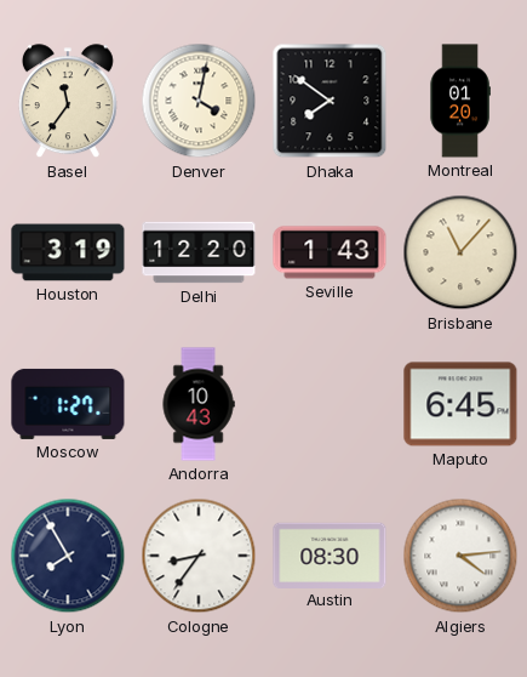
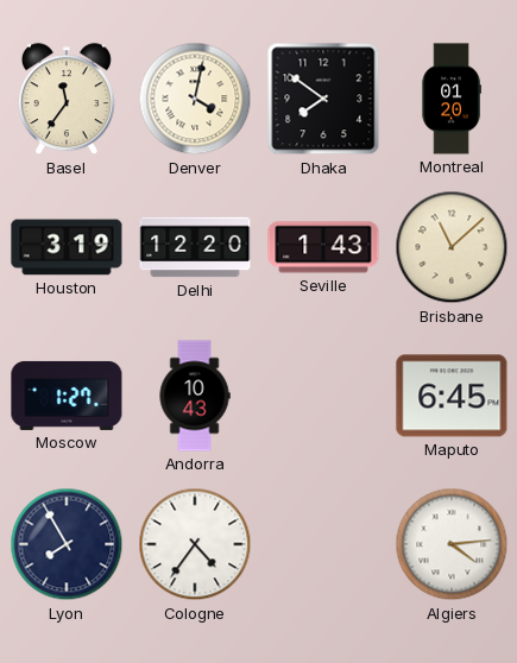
Brisbane: 11:07 -> 11:08
Cologne: 8:36 -> 4:36
Austin: 08:30 -> none
